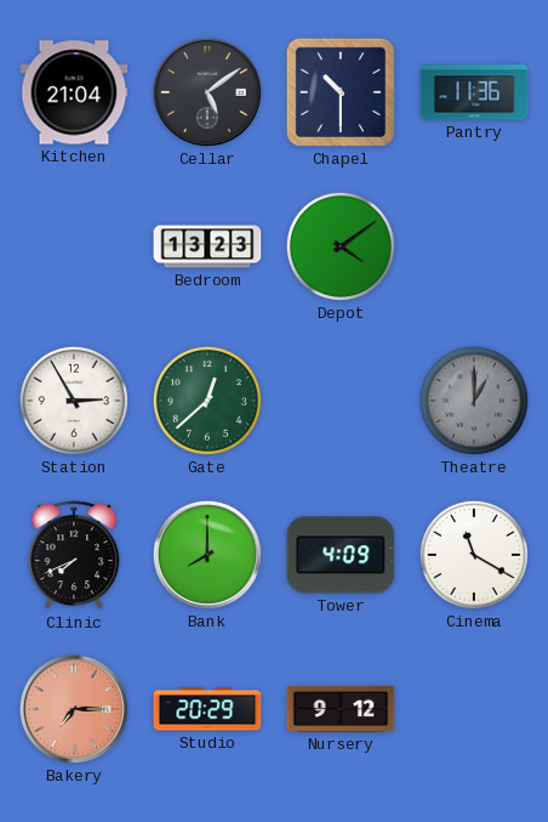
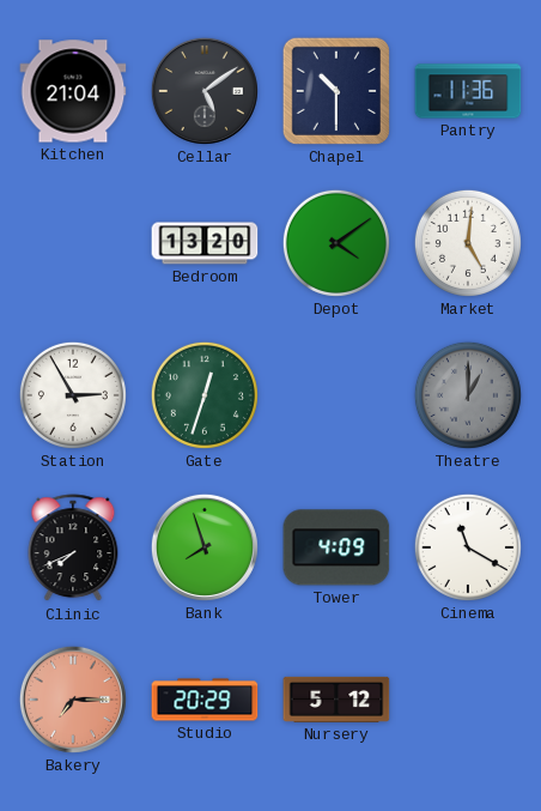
Bedroom: 13:23 -> 13:20
Market: none -> 5:01
Gate: 12:38 -> 12:33
Bank: 8:00 -> 7:57
Nursery: 9:12 -> 5:12
